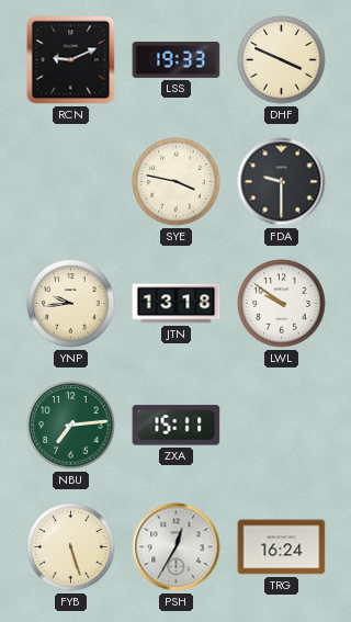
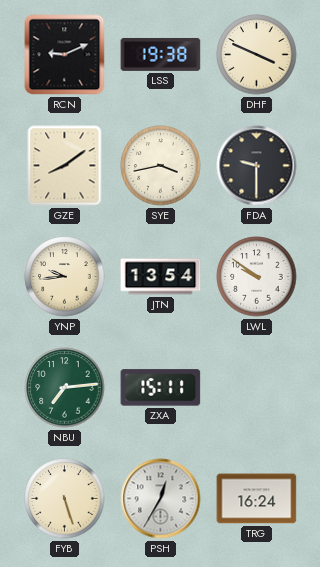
LSS: 19:33 -> 19:38
GZE: none -> 8:09
SYE: 3:47 -> 3:43
JTN: 13:18 -> 13:54
